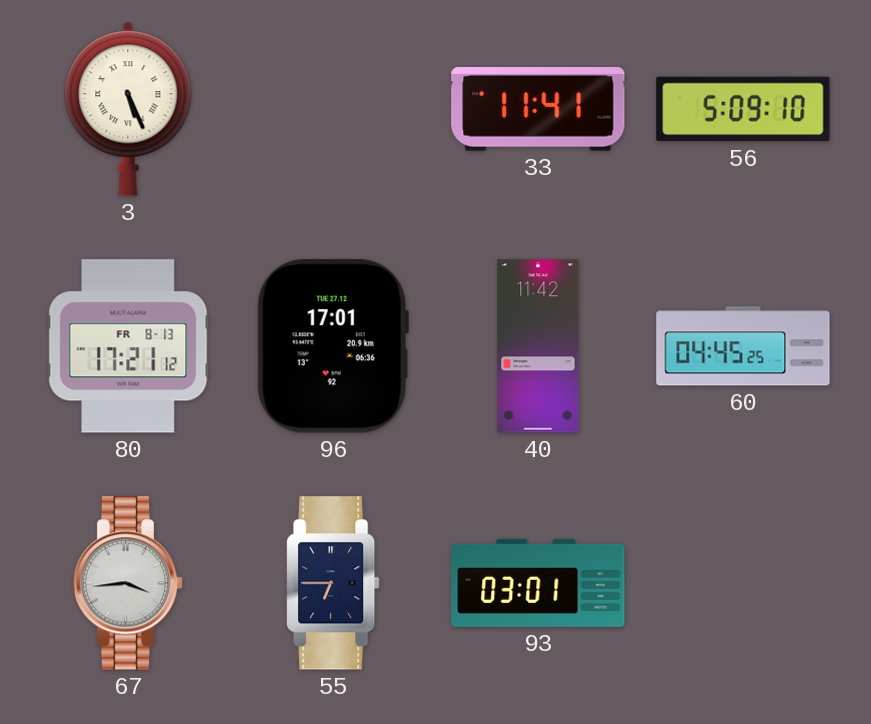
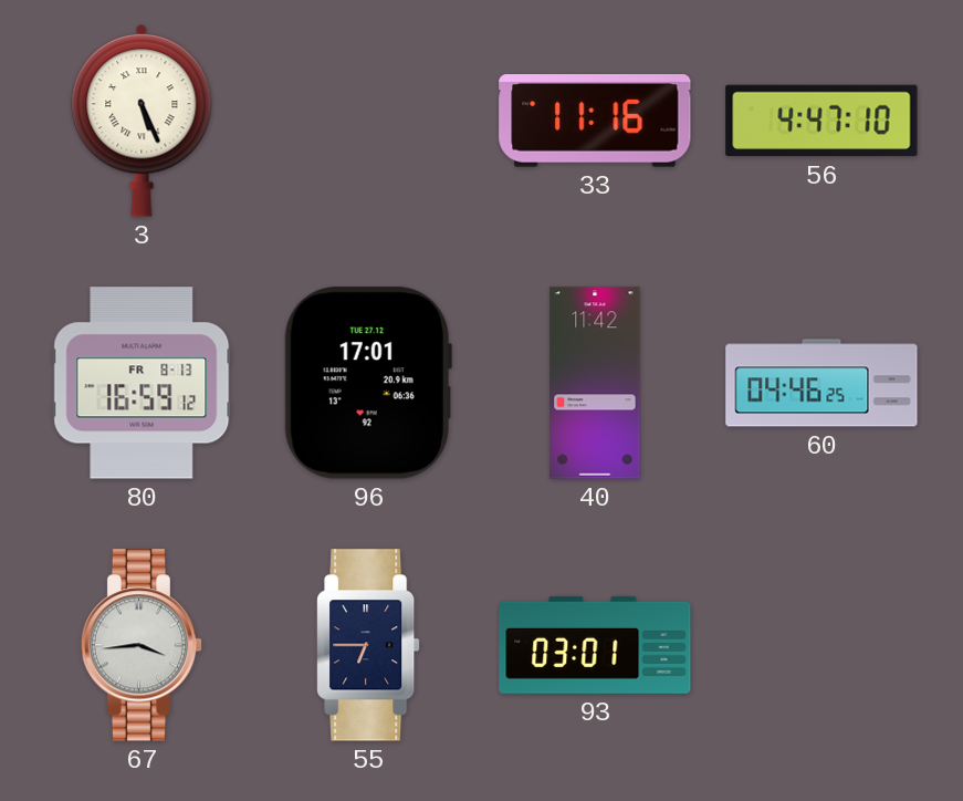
33: 11:41 -> 11:16
56: 5:09 -> 4:47
80: 17:21 -> 16:59
60: 04:45 -> 04:46
